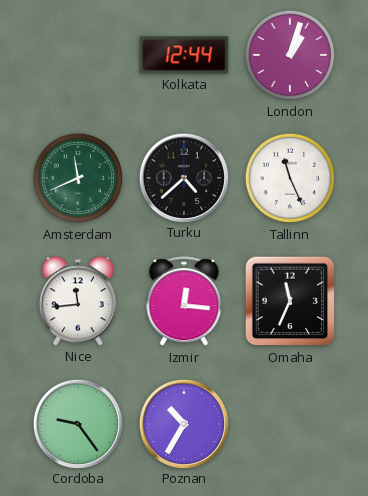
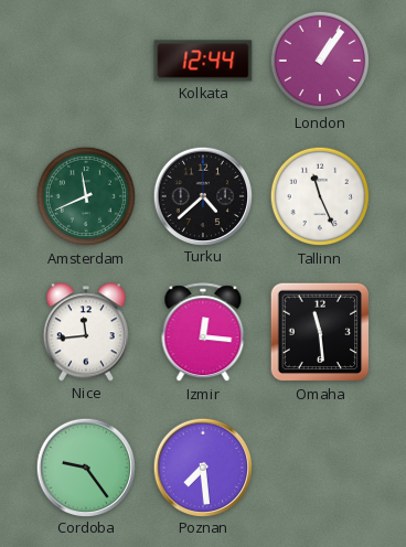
London: 1:03 -> 1:06
Omaha: 11:34 -> 11:29
Poznan: 10:35 -> 7:29
